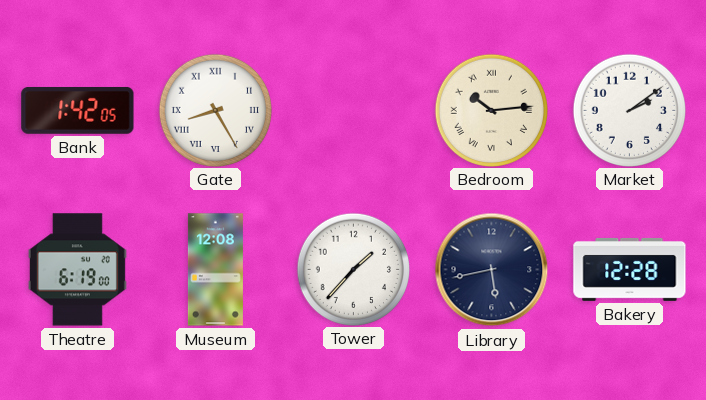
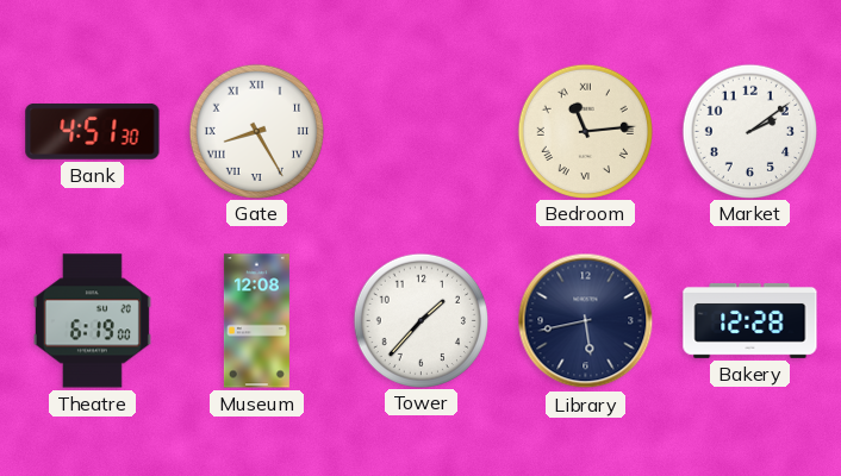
Bank: 1:42 -> 4:51
Bedroom: 10:14 -> 11:14
